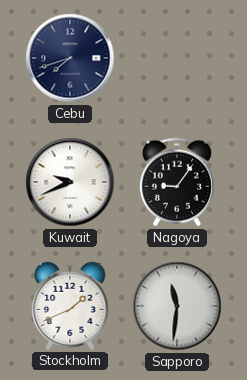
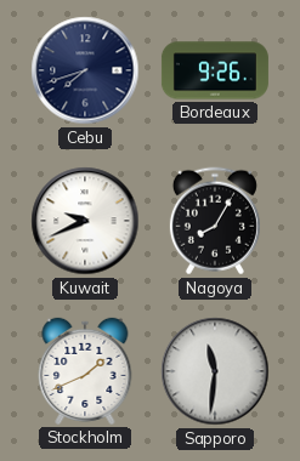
Bordeaux: none -> 9:26
Nagoya: 9:06 -> 8:05
